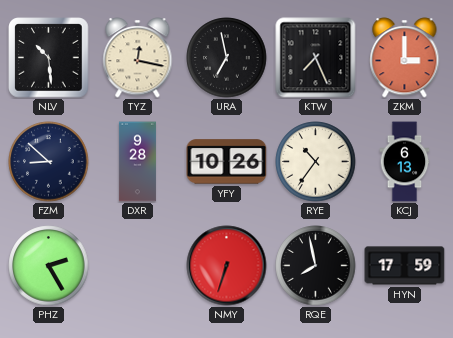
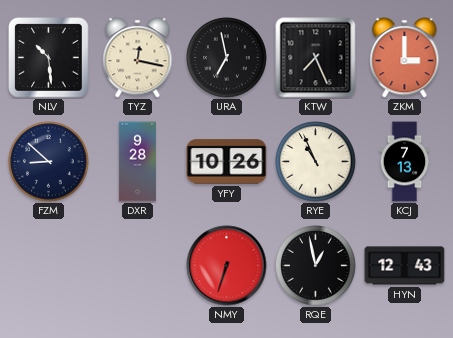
RYE: 10:36 -> 10:56
KCJ: 6:13 -> 7:13
PHZ: 2:25 -> none
RQE: 7:58 -> 12:58
HYN: 17:59 -> 12:43
